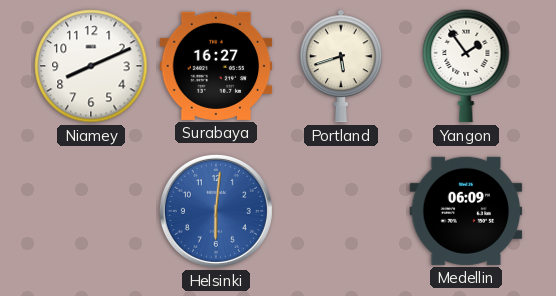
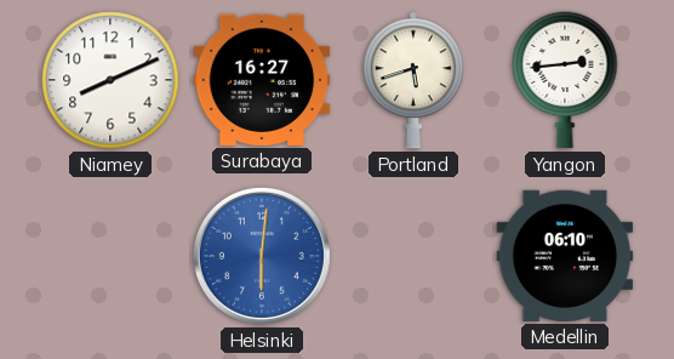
Yangon: 1:54 -> 2:44
Medellin: 06:09 -> 06:10
